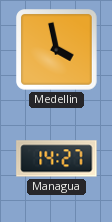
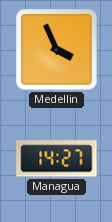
Medellin: 3:58 -> 3:56
